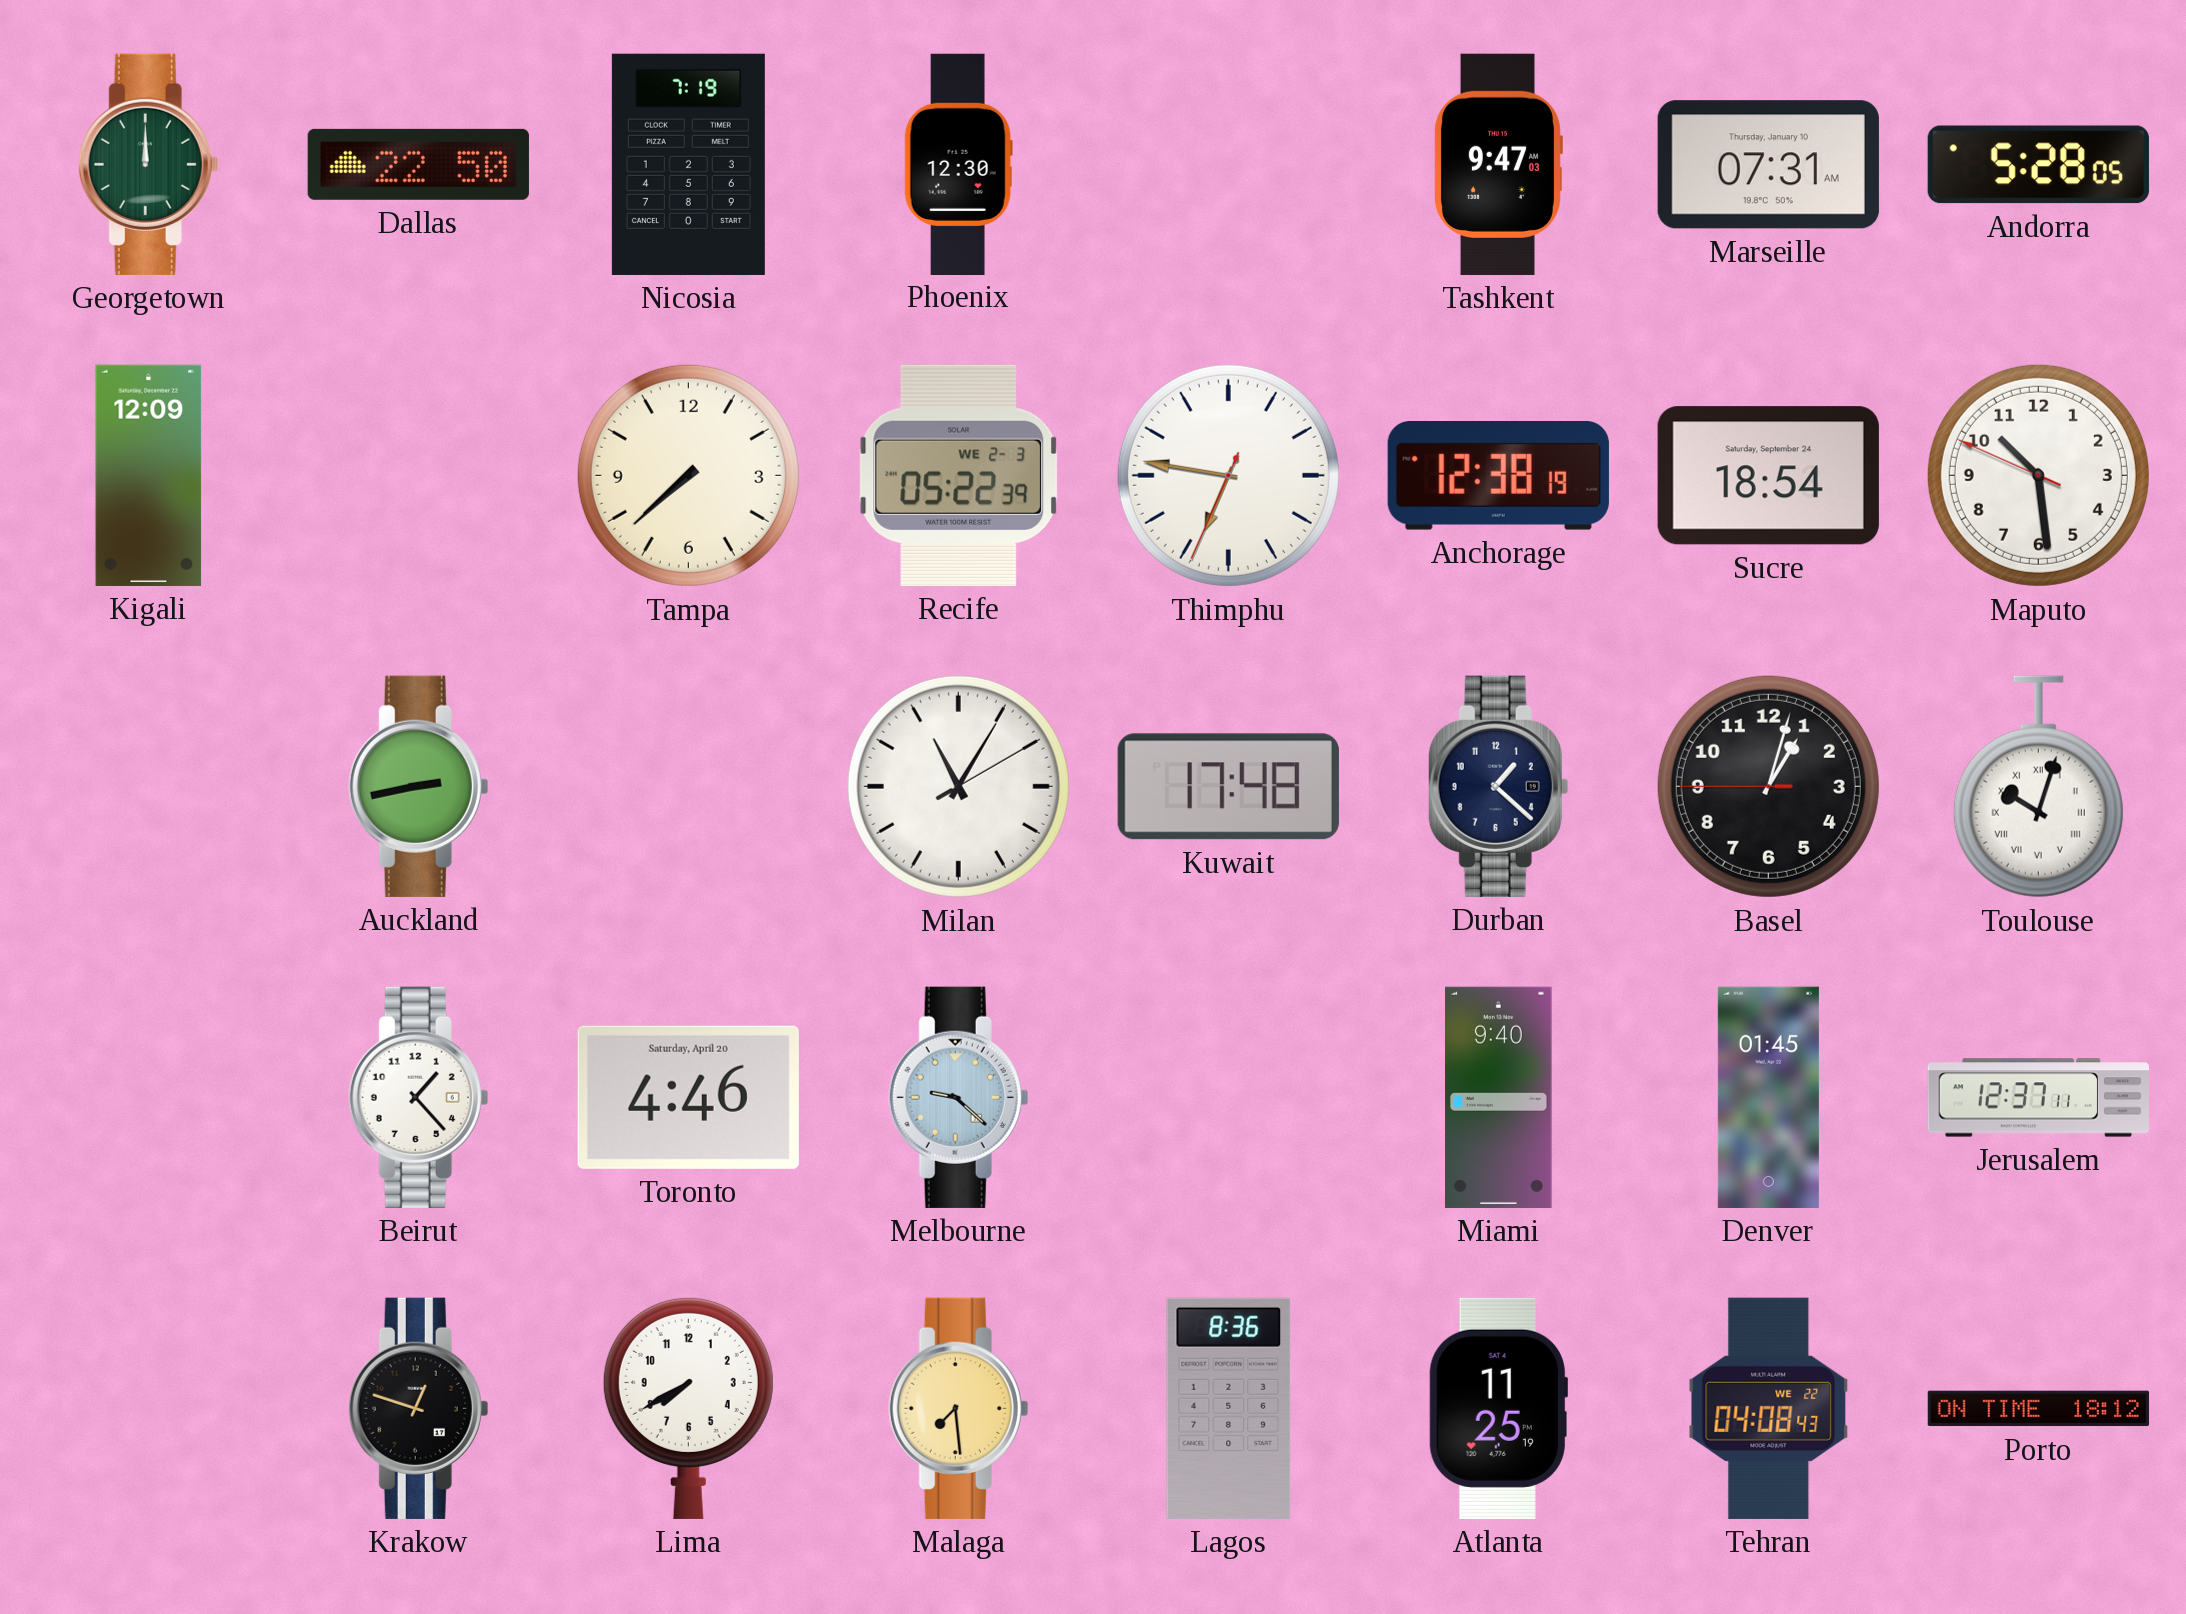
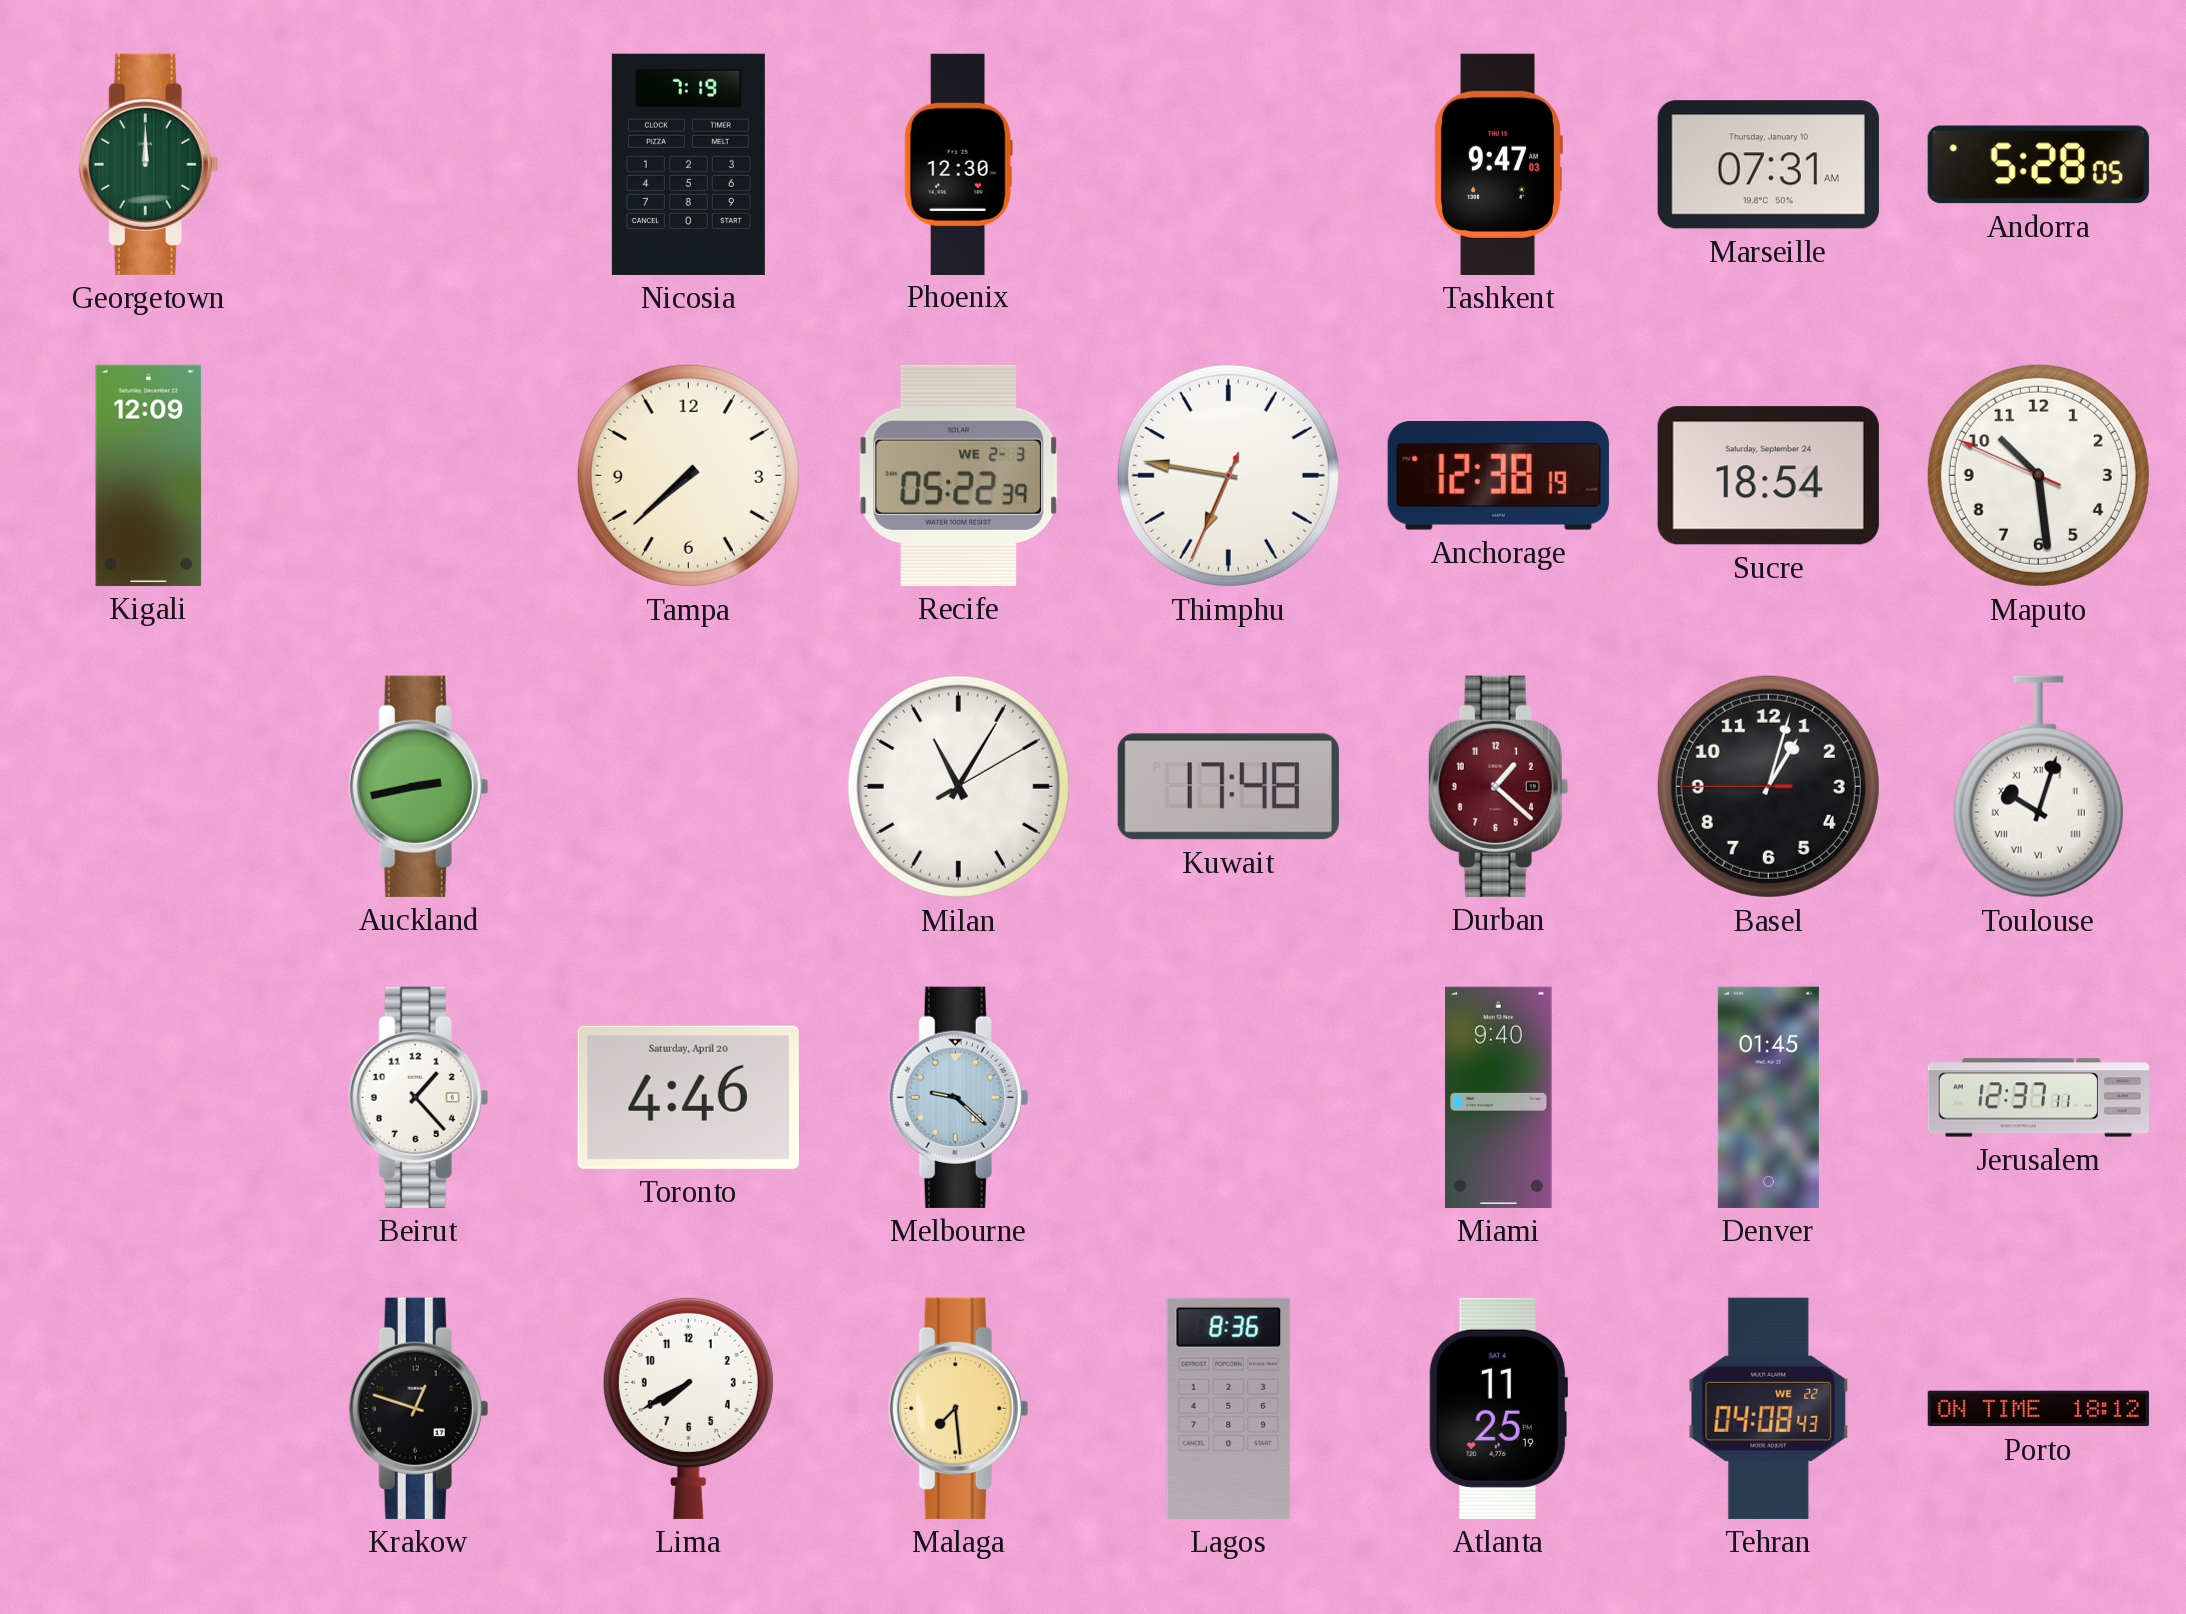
Dallas: 22:50 -> none
Durban dial: navy -> burgundy
